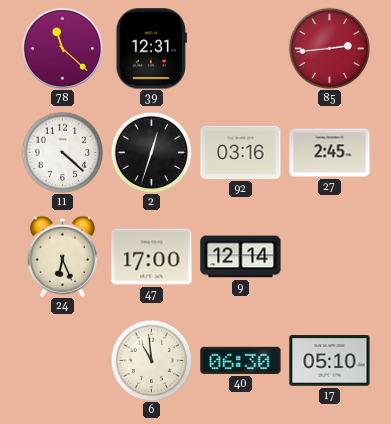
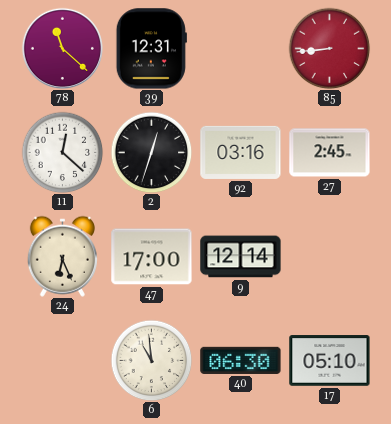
85: 2:44 -> 8:44
11: 4:22 -> 12:22
